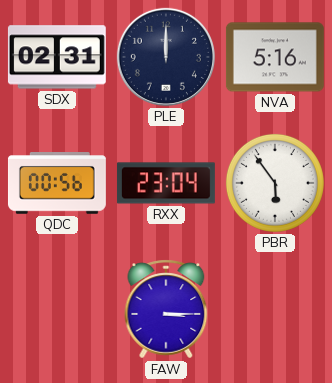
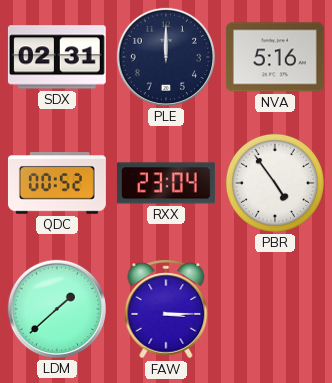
QDC: 00:56 -> 00:52
PBR: 5:54 -> 4:54
LDM: none -> 1:38
